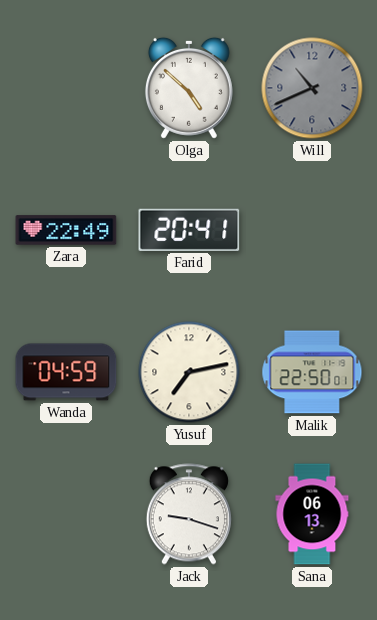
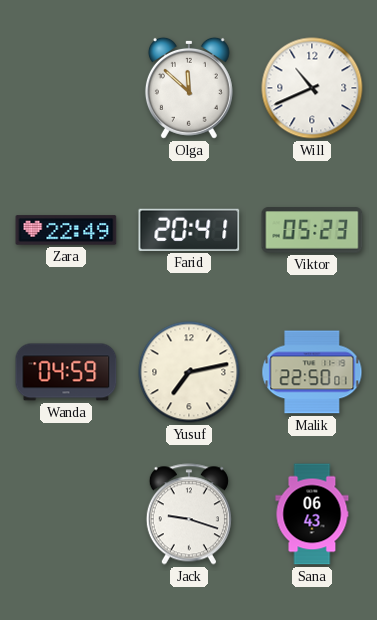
Olga: 4:52 -> 11:52
Will dial: grey -> white
Viktor: none -> 05:23
Sana: 06:13 -> 06:43
